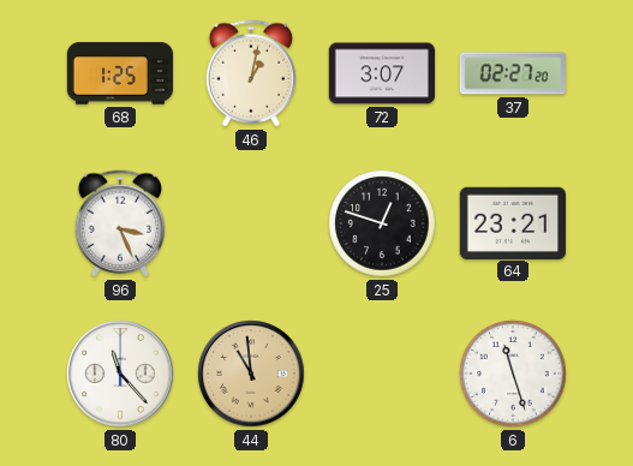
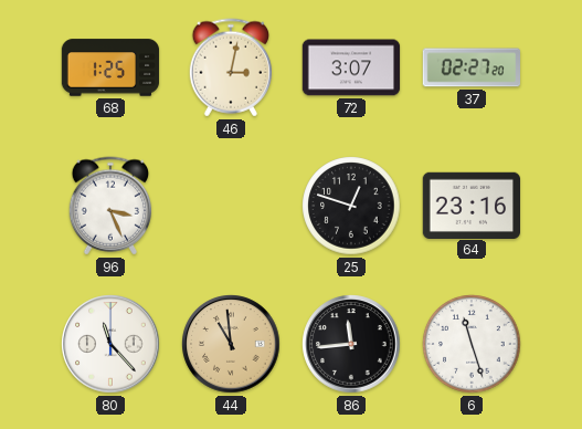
46: 1:02 -> 3:02
64: 23:21 -> 23:16
86: none -> 11:44
